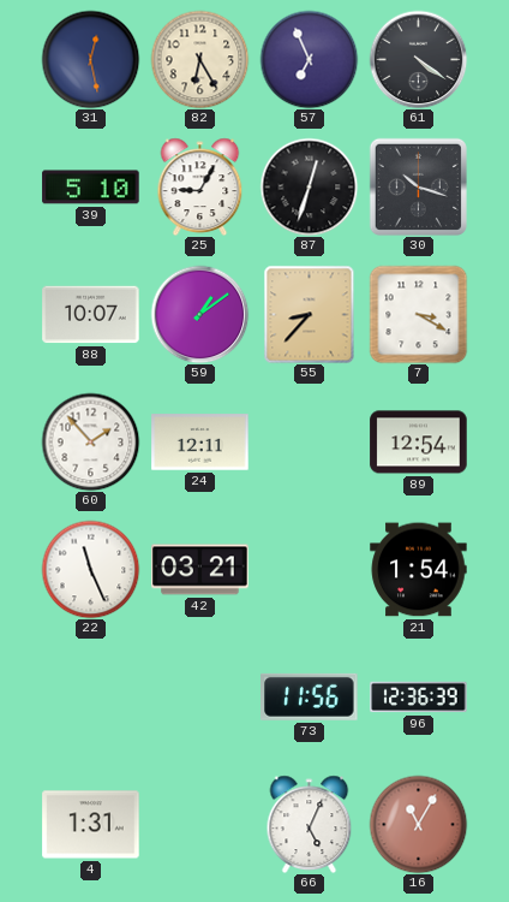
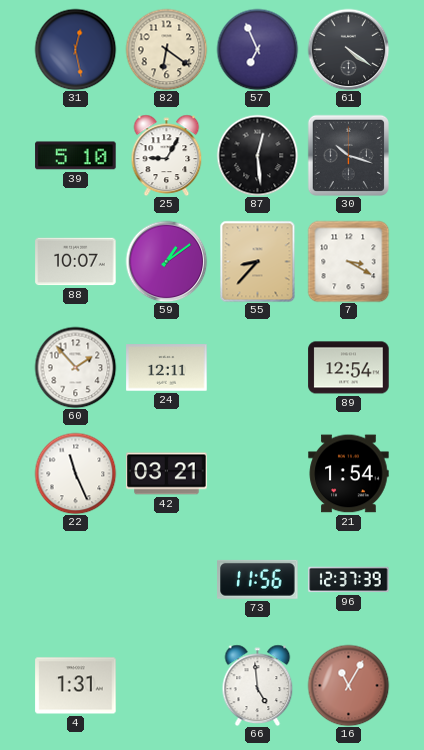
82: 6:25 -> 6:21
87: 12:33 -> 12:29
96: 12:36 -> 12:37
66: 5:04 -> 4:59
